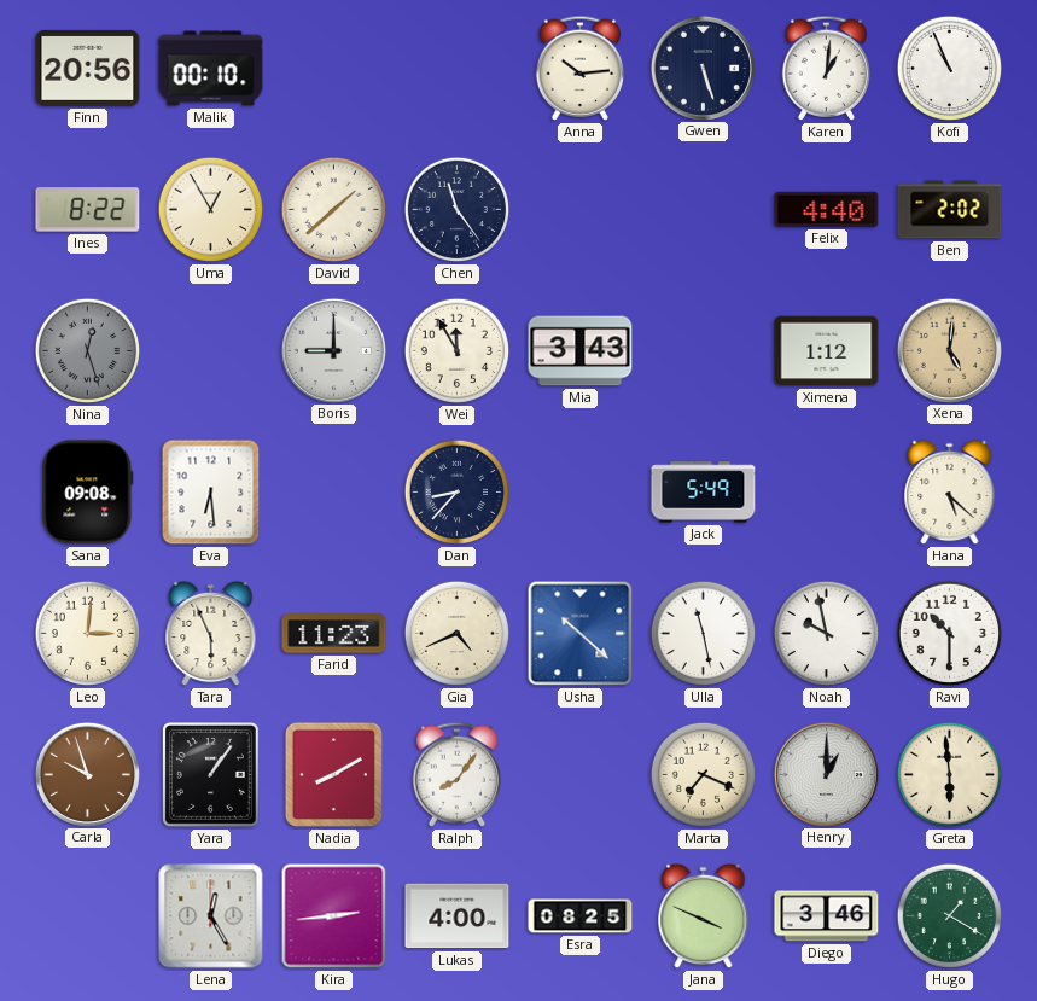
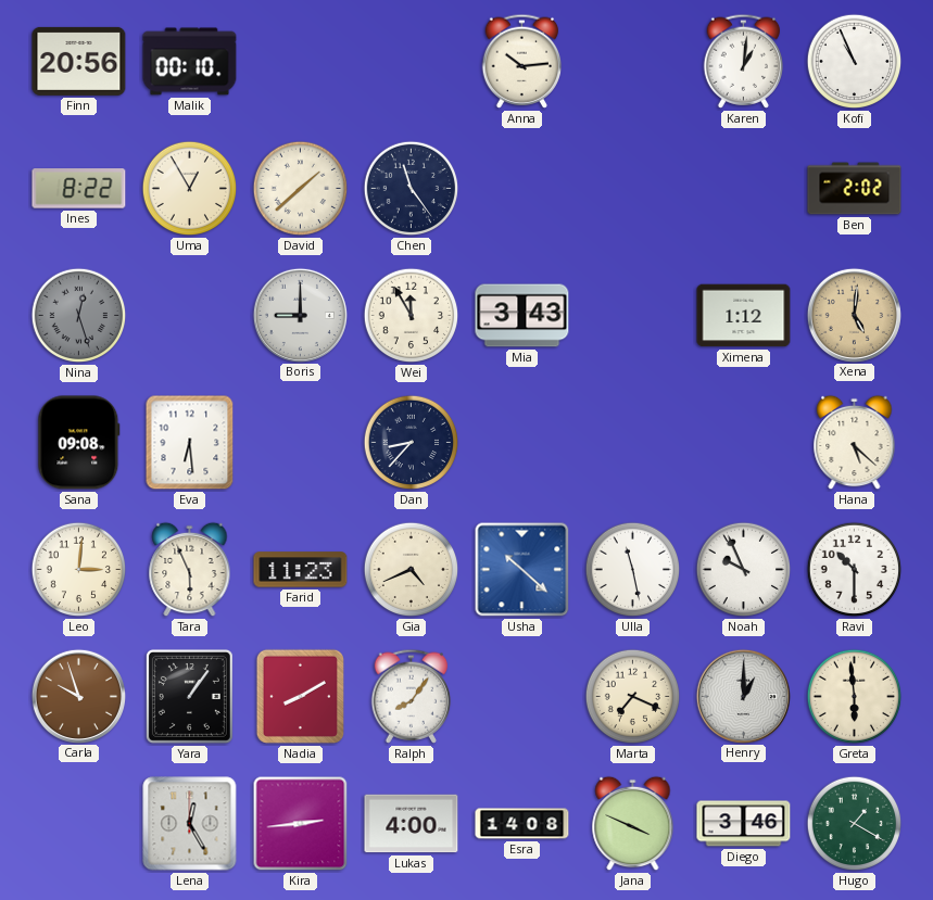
Gwen: 5:27 -> none
Felix: 4:40 -> none
Jack: 5:49 -> none
Noah: 9:58 -> 9:56
Esra: 08:25 -> 14:08
